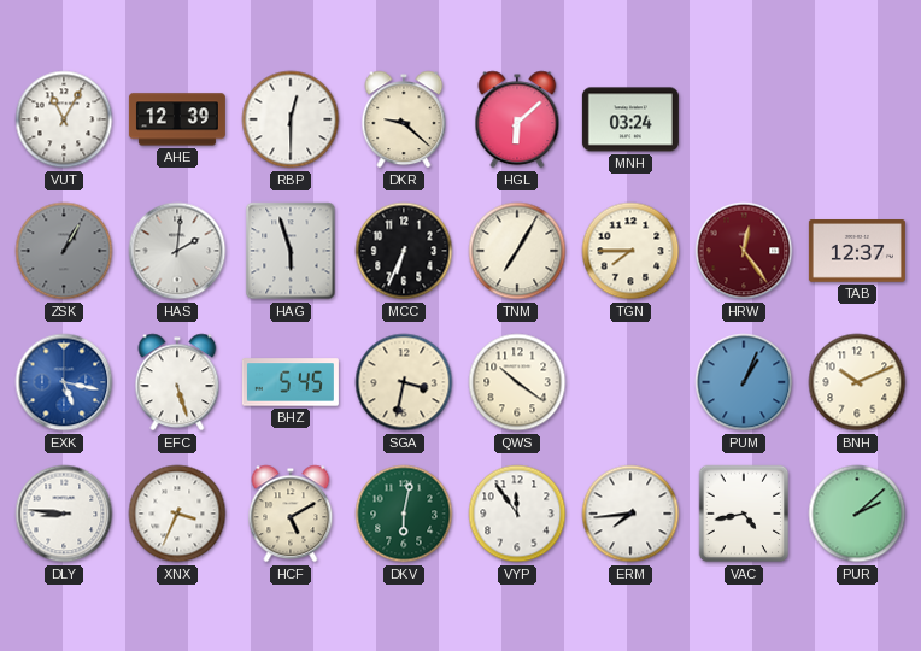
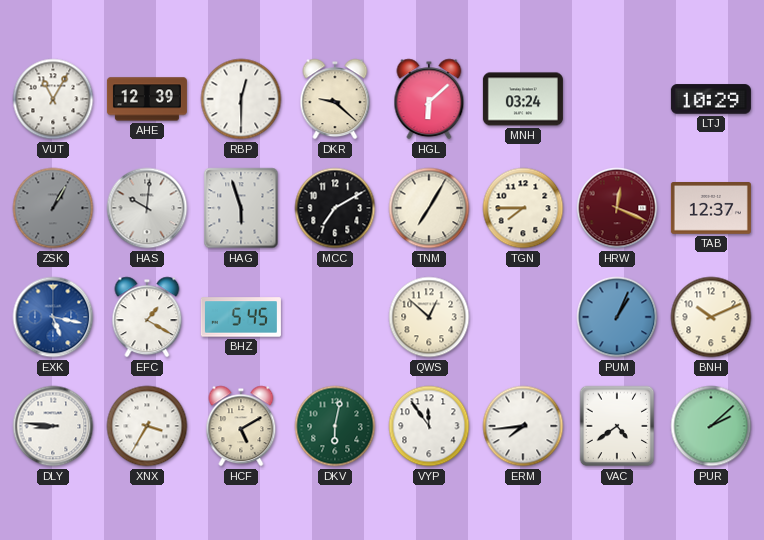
LTJ: none -> 10:29
HAS: 2:01 -> 10:01
MCC: 6:34 -> 7:10
HRW: 12:24 -> 12:19
EFC: 5:27 -> 1:20
SGA: 3:32 -> none
QWS: 10:21 -> 12:52
XNX: 3:34 -> 3:35
VAC: 4:43 -> 4:39
